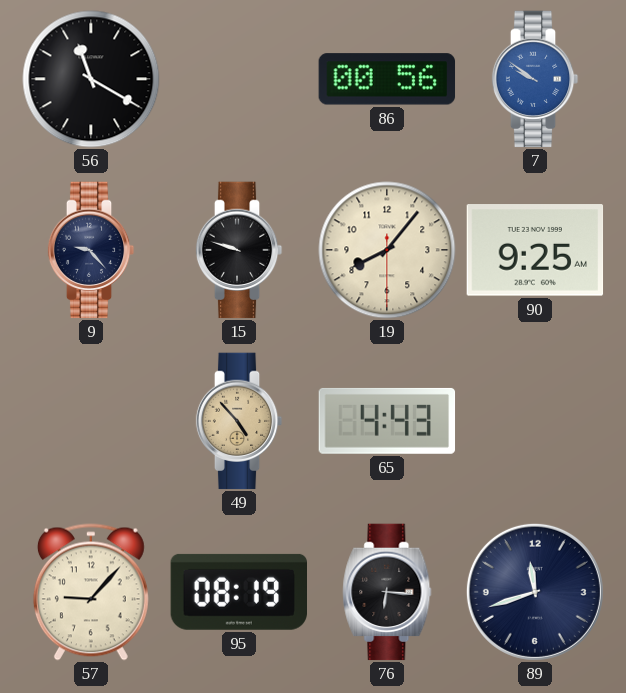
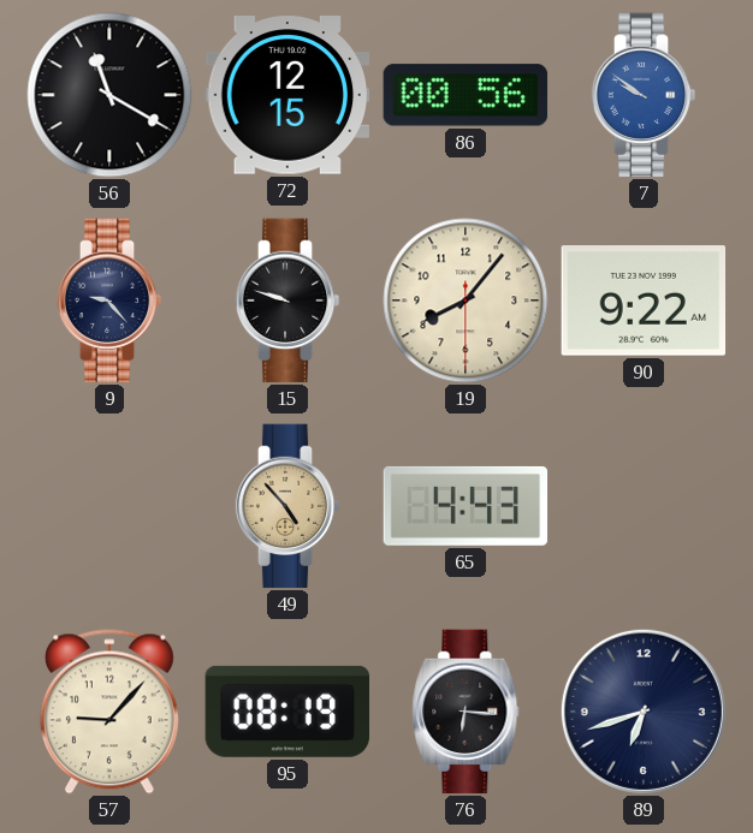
72: none -> 12:15
90: 9:25 -> 9:22
89: 11:42 -> 6:42
